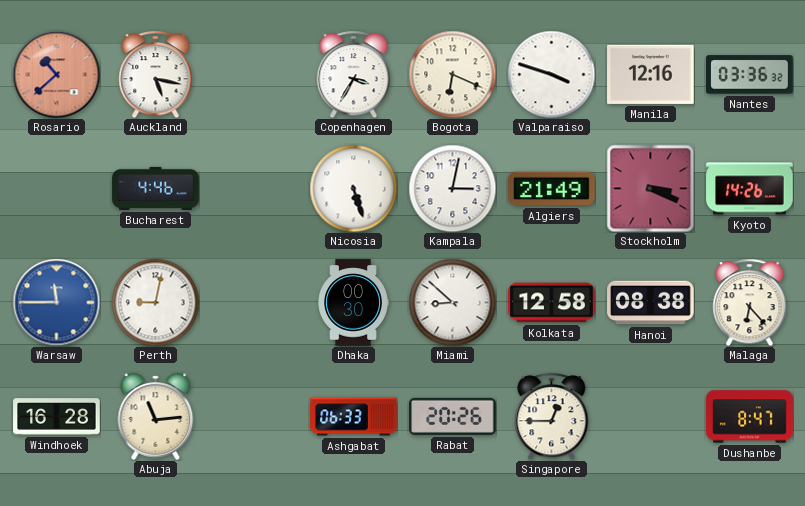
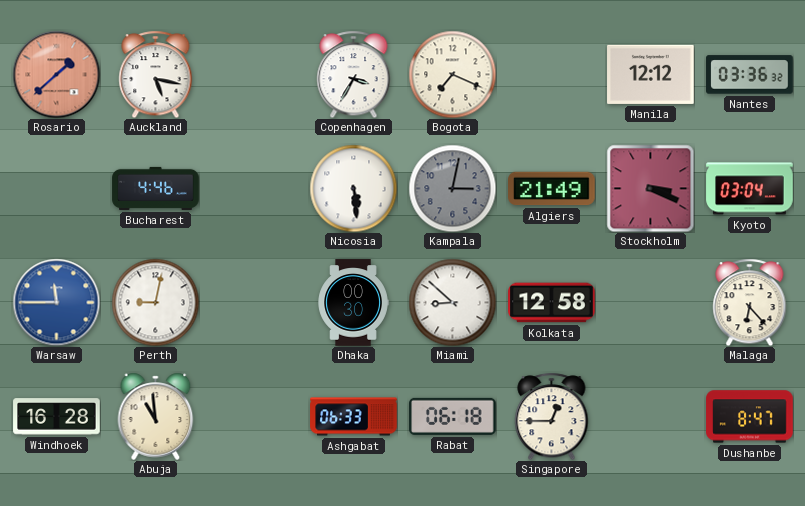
Rosario: 10:38 -> 1:38
Bogota: 6:19 -> 7:19
Valparaiso: 3:48 -> none
Manila: 12:16 -> 12:12
Nicosia: 5:27 -> 5:29
Kampala dial: white -> grey
Kyoto: 14:26 -> 03:04
Hanoi: 08:38 -> none
Abuja: 11:14 -> 10:59
Rabat: 20:26 -> 06:18
